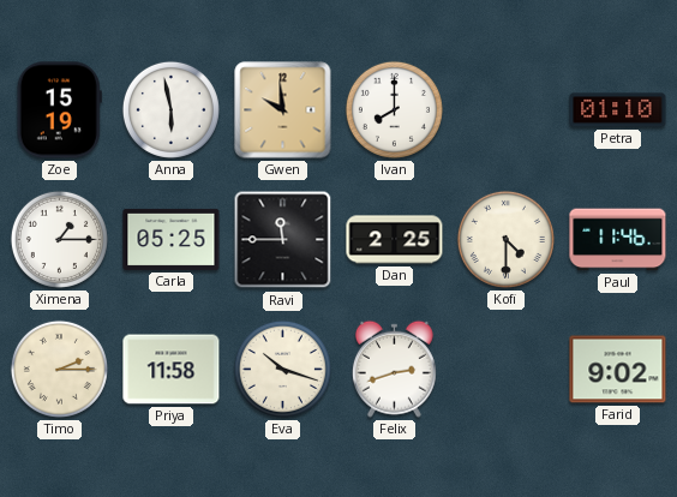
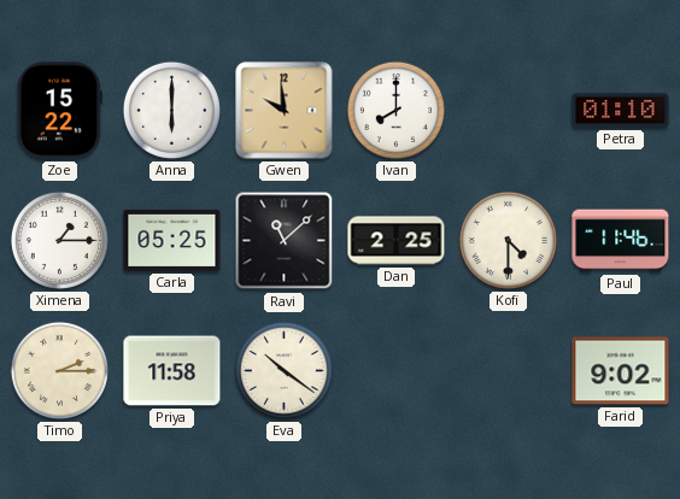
Zoe: 15:19 -> 15:22
Anna: 5:58 -> 6:00
Ravi: 11:45 -> 11:08
Eva: 10:18 -> 10:21
Felix: 2:42 -> none
